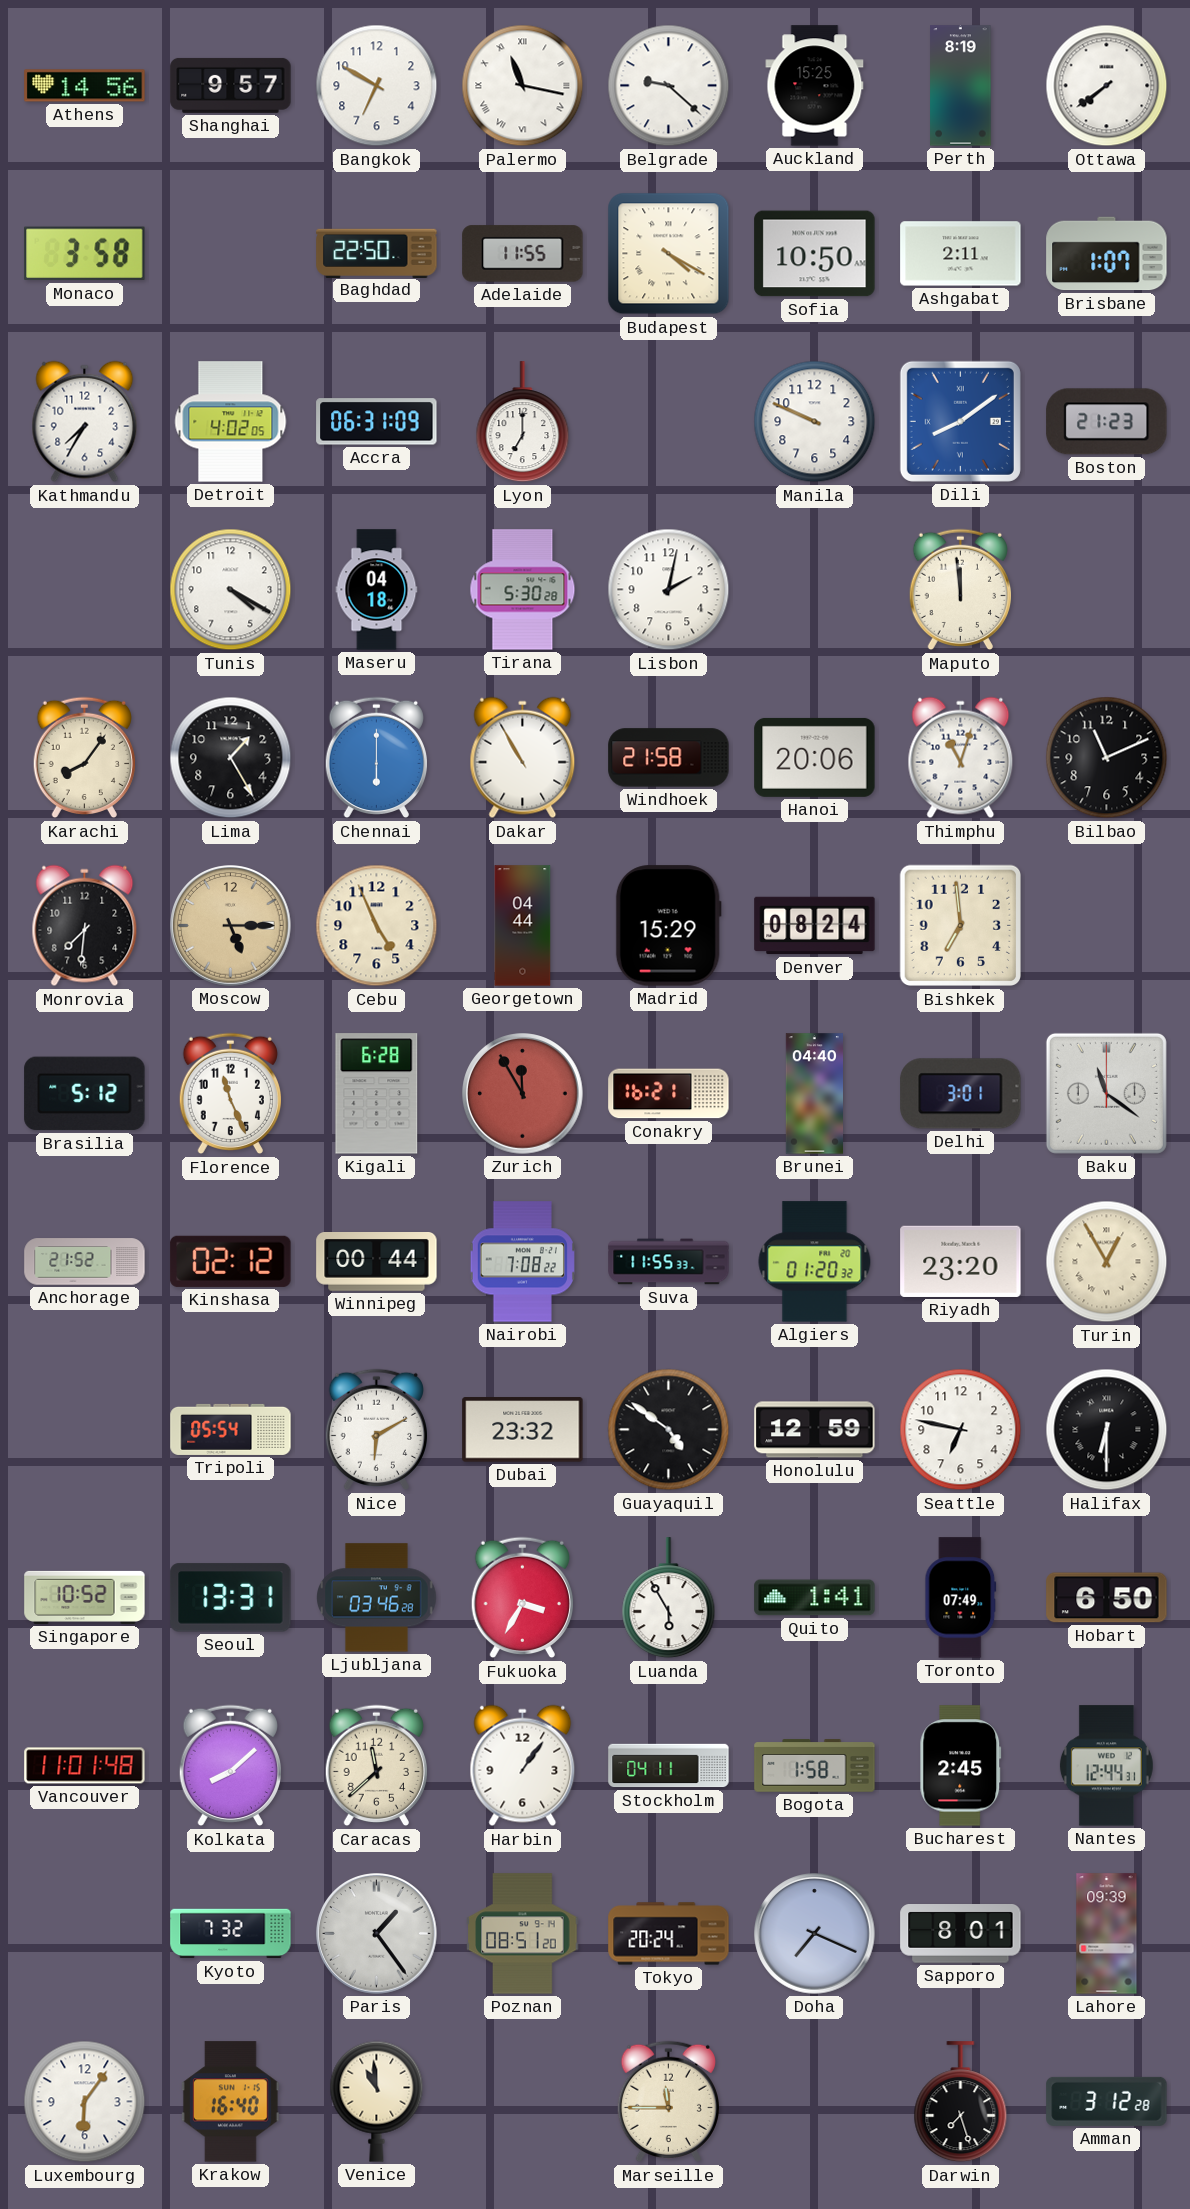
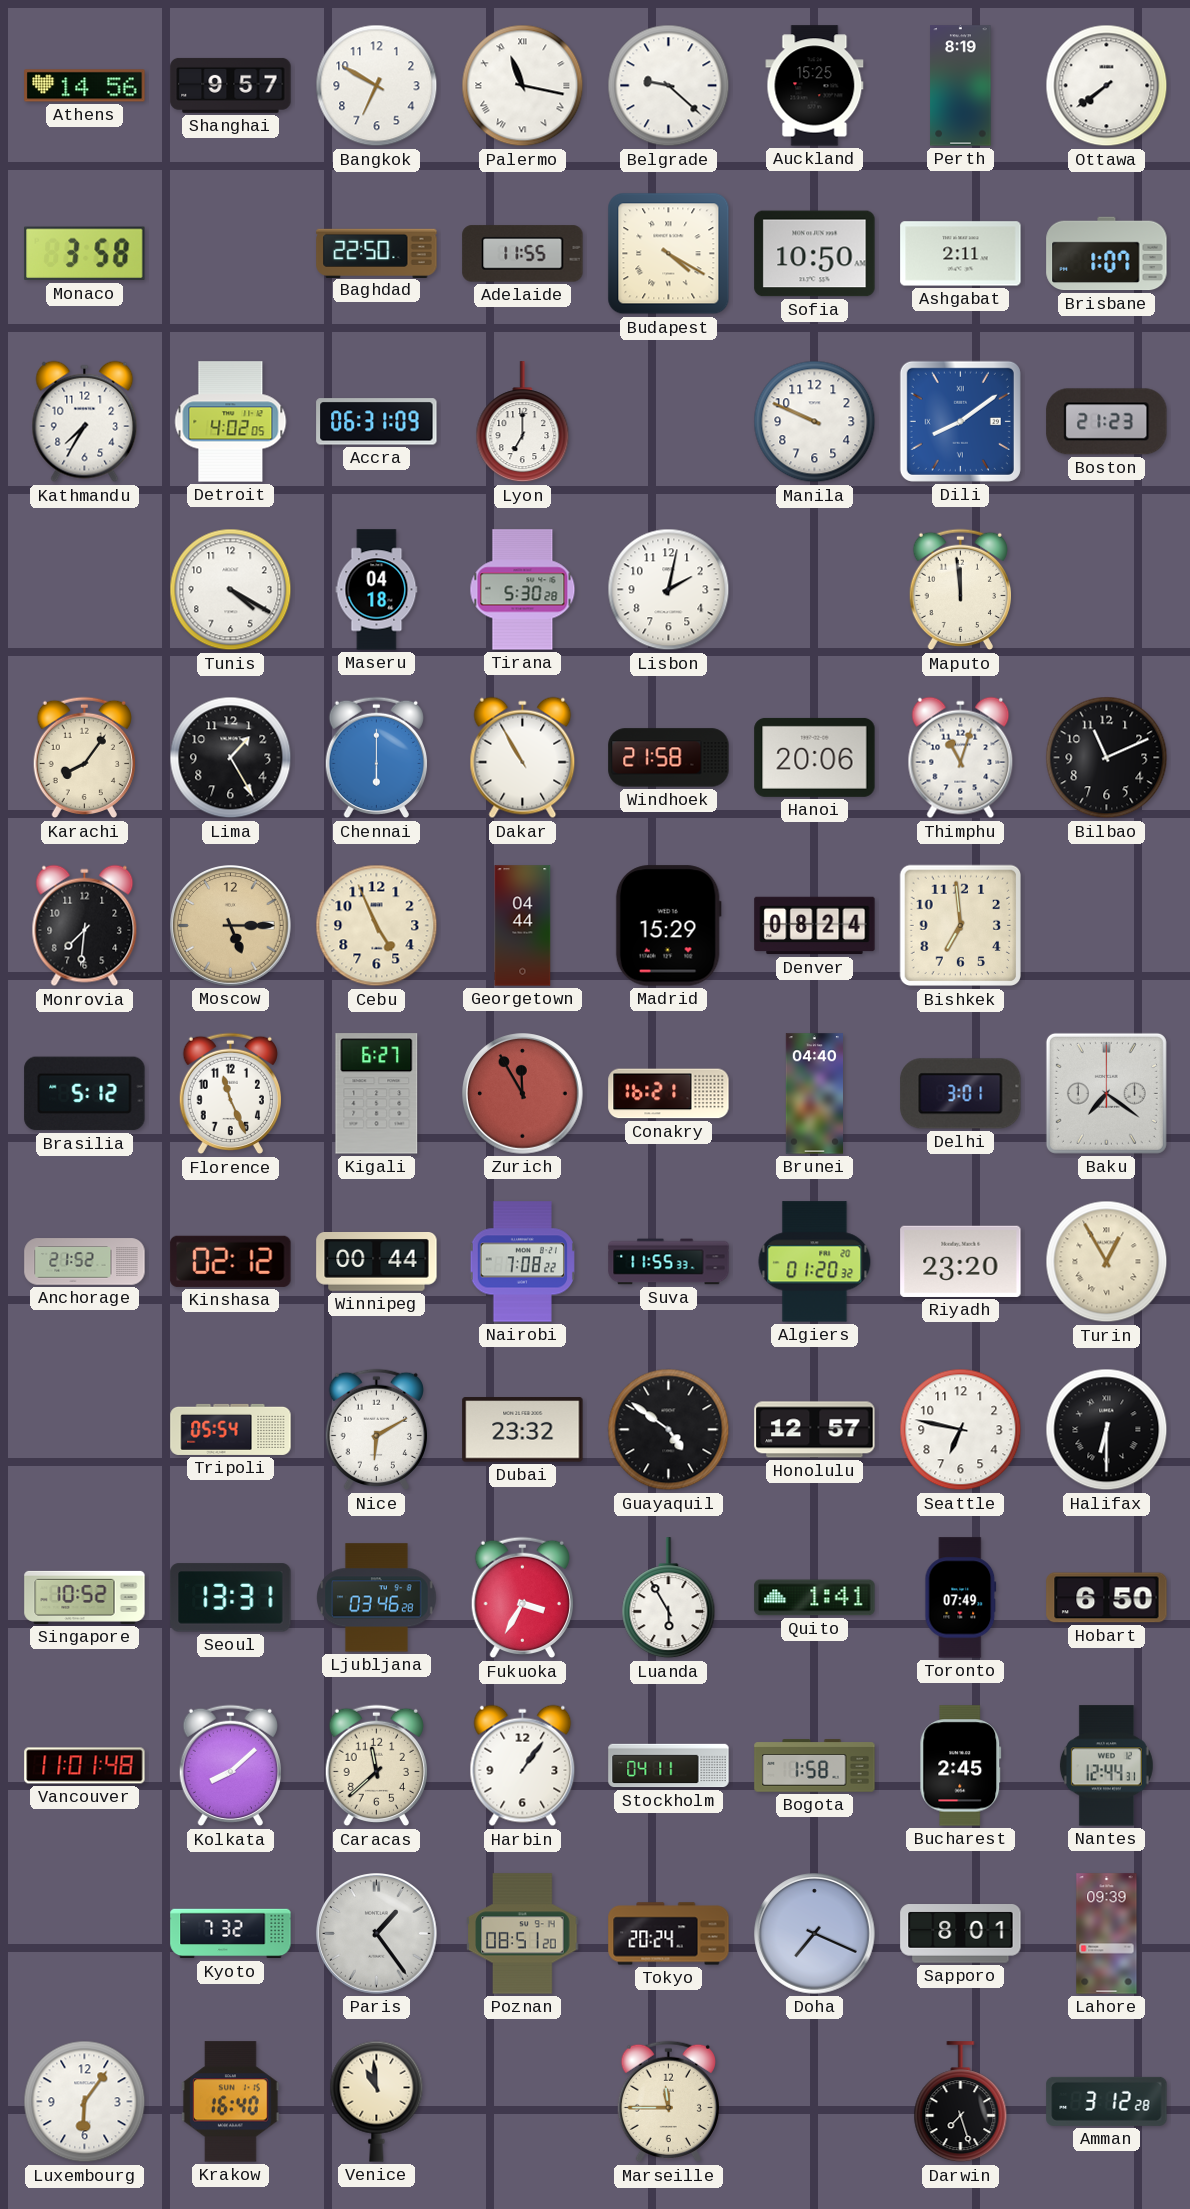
Kigali: 6:28 -> 6:27
Baku: 11:21 -> 7:21
Honolulu: 12:59 -> 12:57
